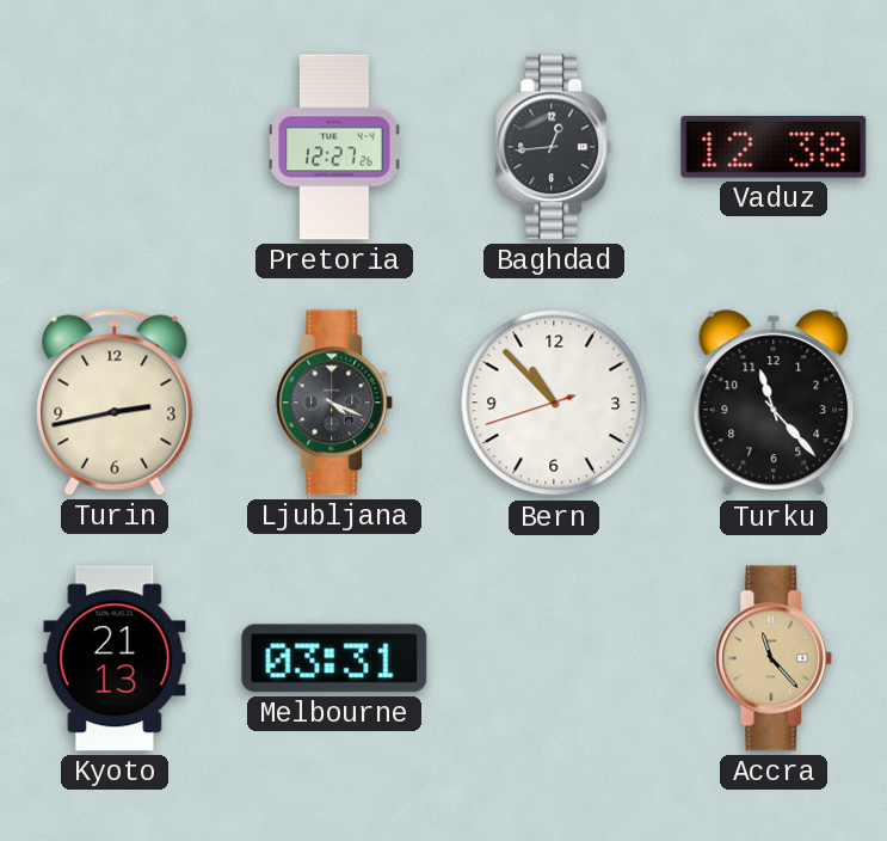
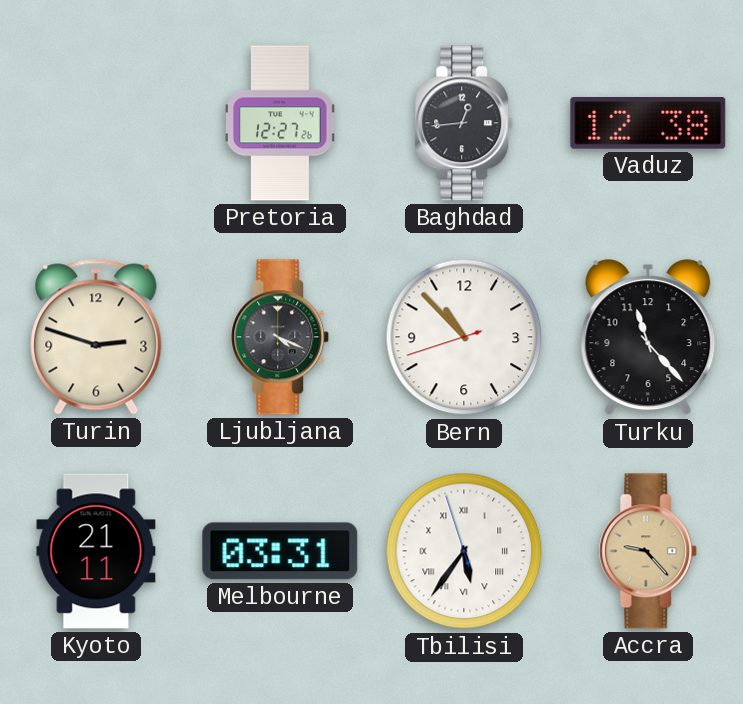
Turin: 2:43 -> 2:48
Kyoto: 21:13 -> 21:11
Tbilisi: none -> 5:35
Accra: 11:23 -> 9:23
